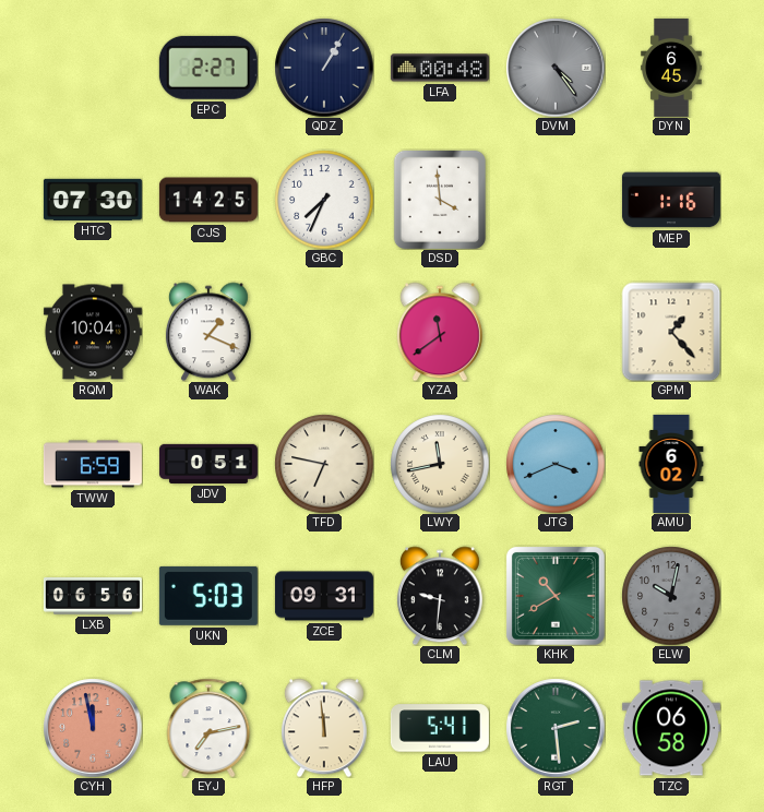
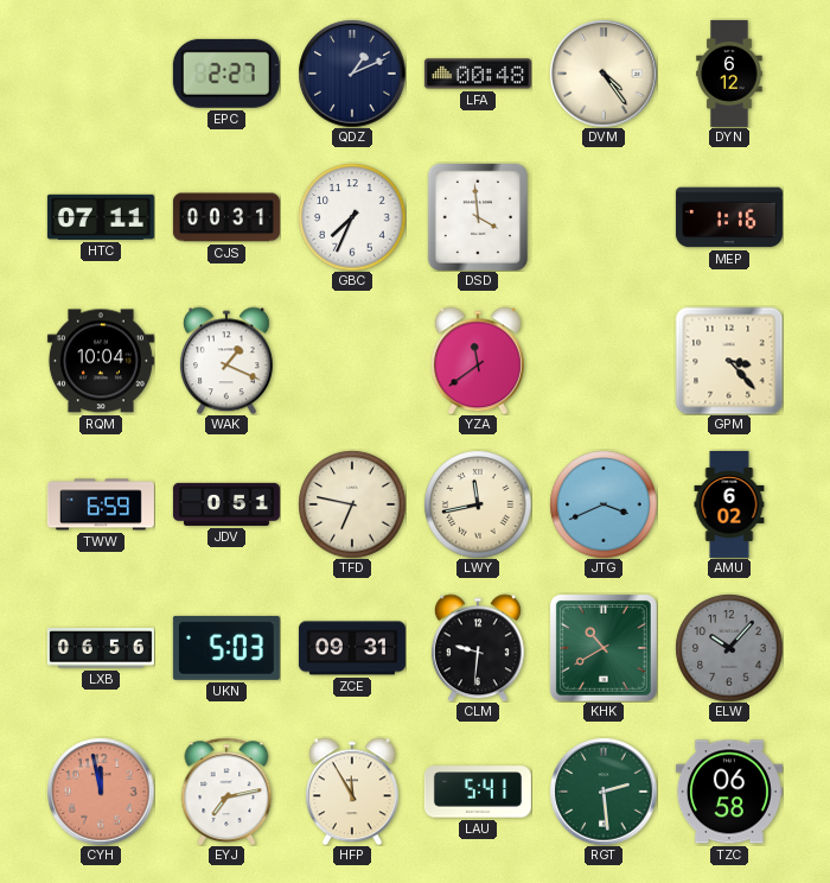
QDZ: 1:05 -> 1:11
DVM dial: grey -> cream
DYN: 6:45 -> 6:12
HTC: 07:30 -> 07:11
CJS: 14:25 -> 00:31
GPM: 1:23 -> 3:23
ELW: 10:02 -> 10:07
HFP: 11:59 -> 11:55
